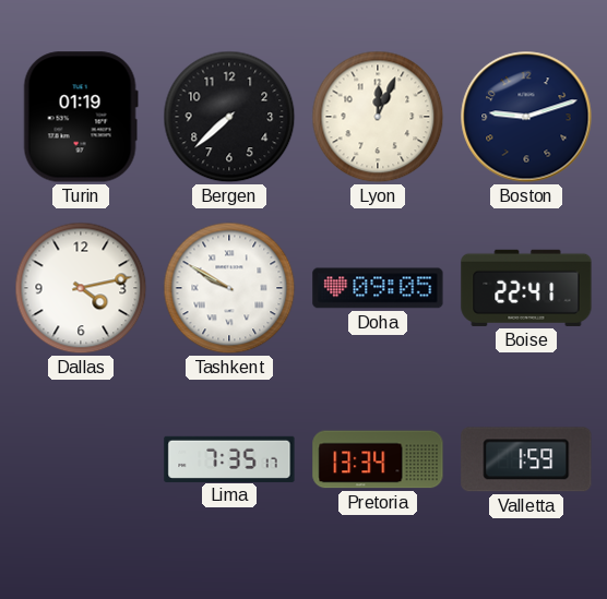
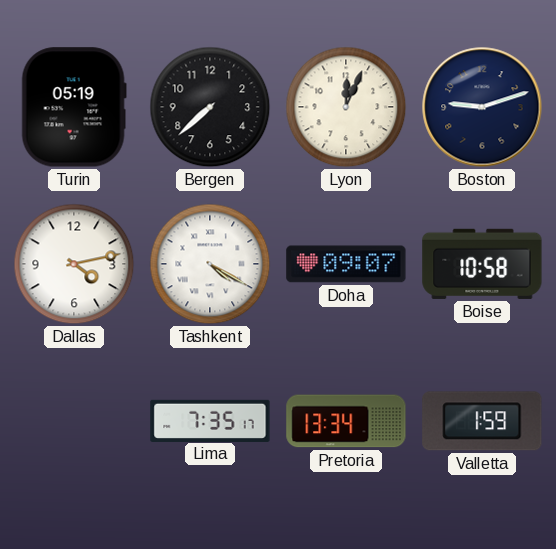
Turin: 01:19 -> 05:19
Tashkent: 9:50 -> 4:20
Doha: 09:05 -> 09:07
Boise: 22:41 -> 10:58
